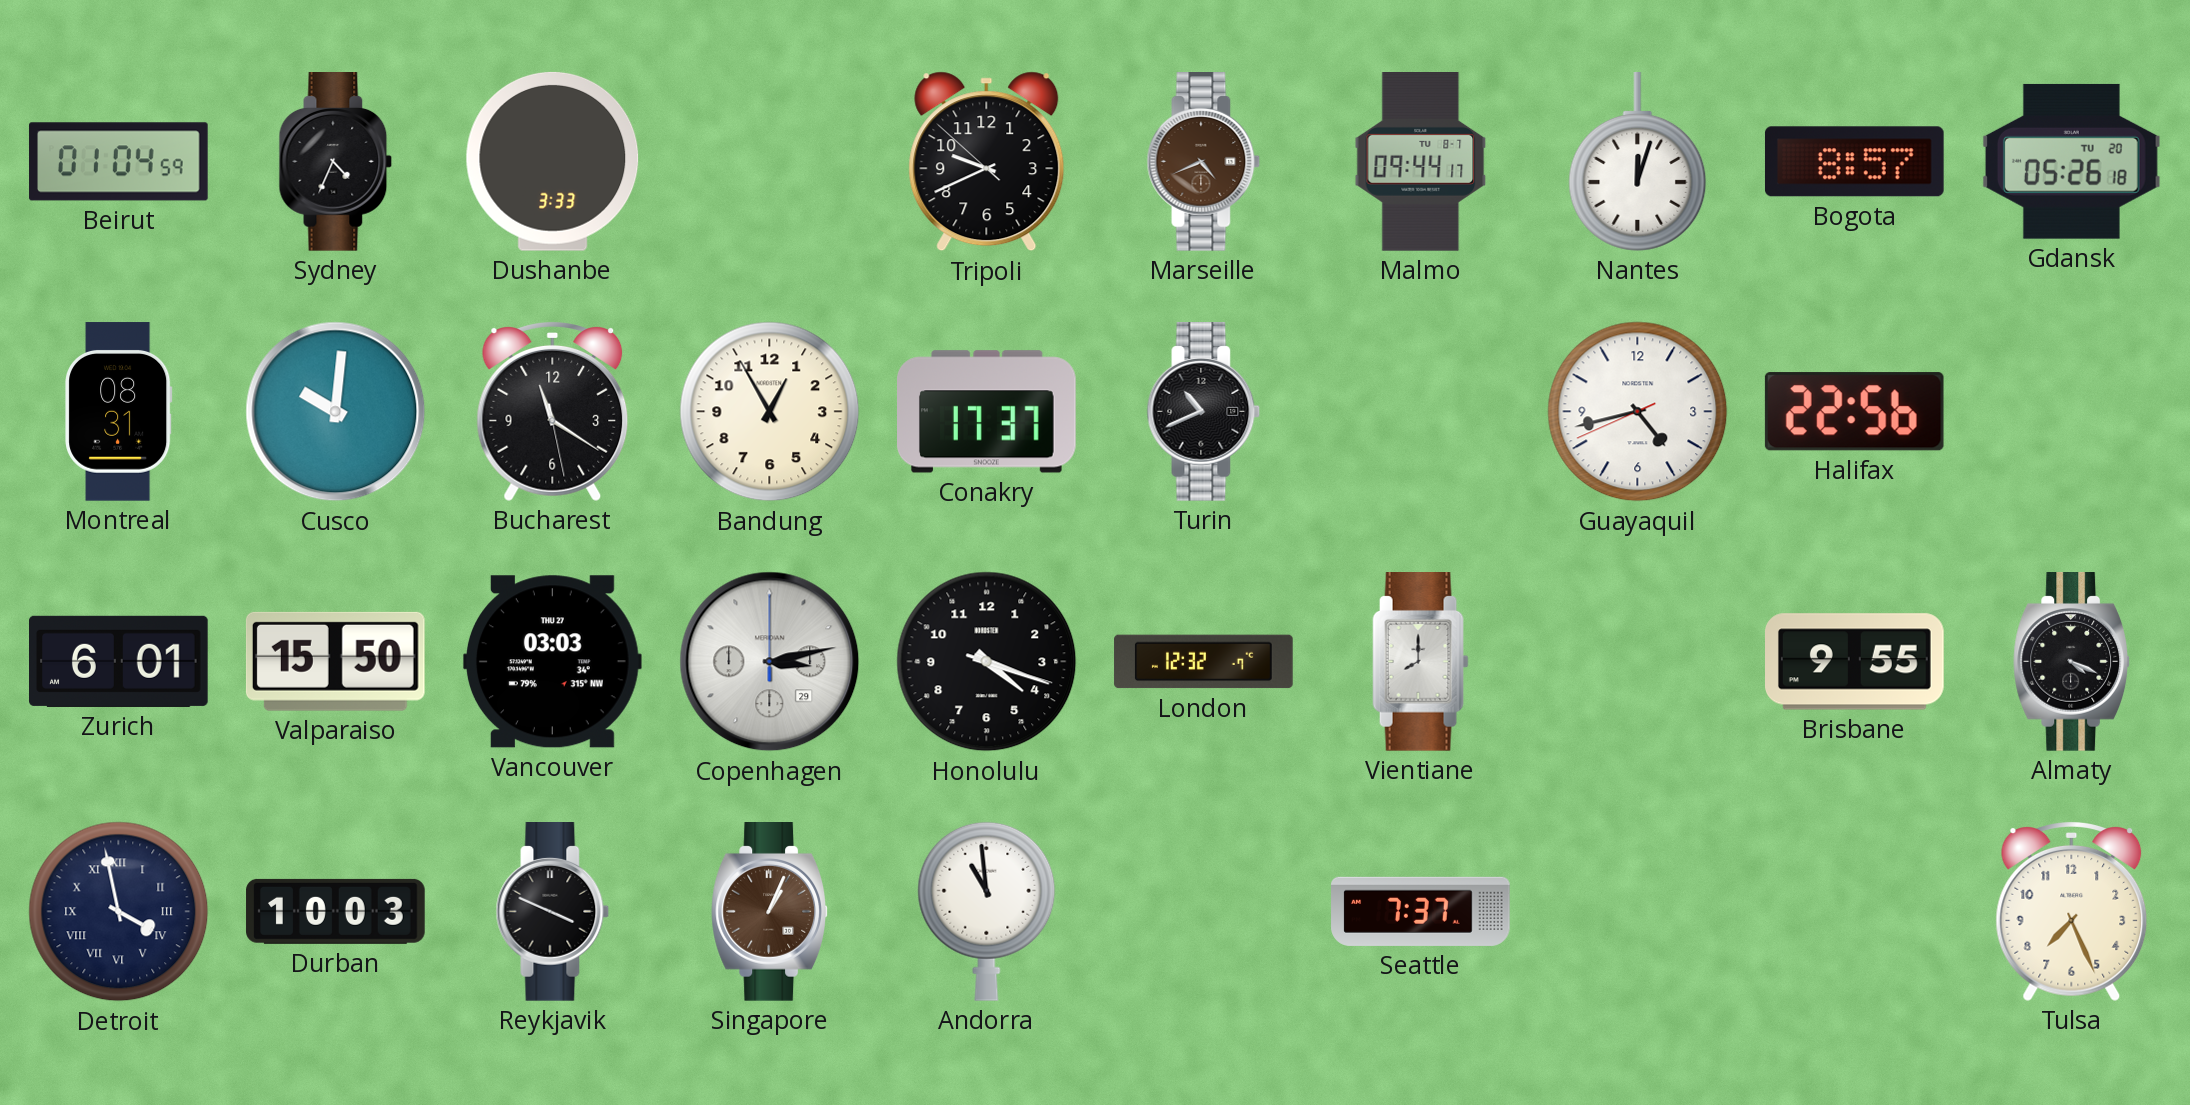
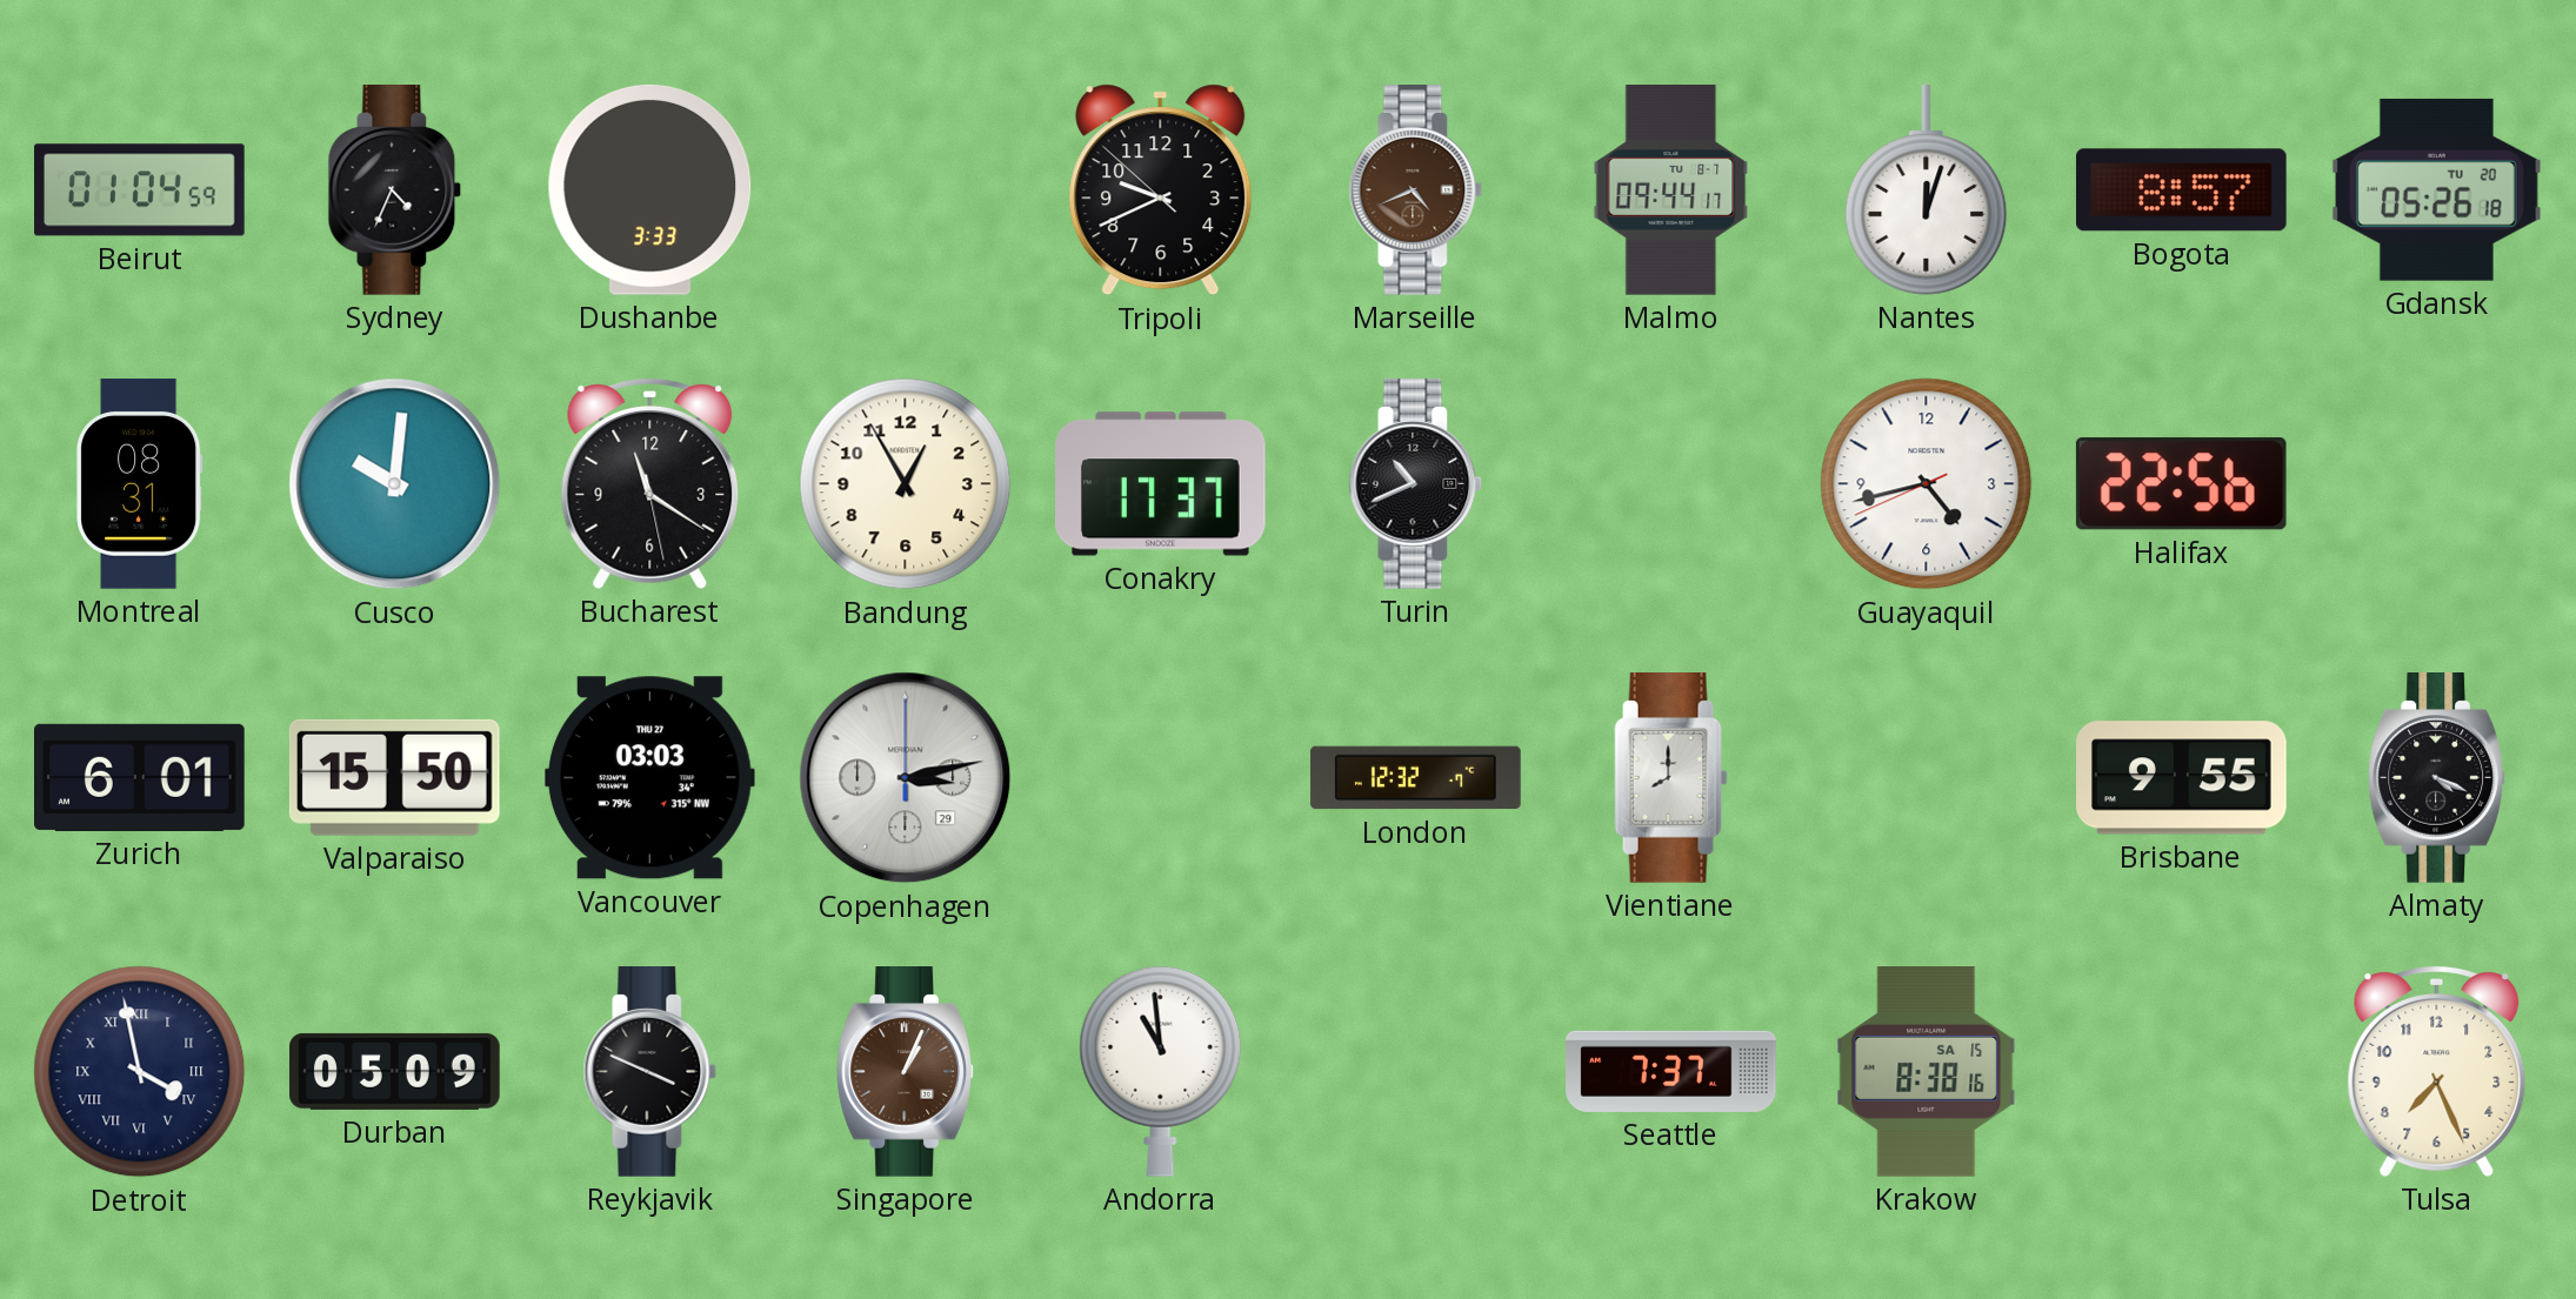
Honolulu: 4:18 -> none
Durban: 10:03 -> 05:09
Krakow: none -> 8:38
